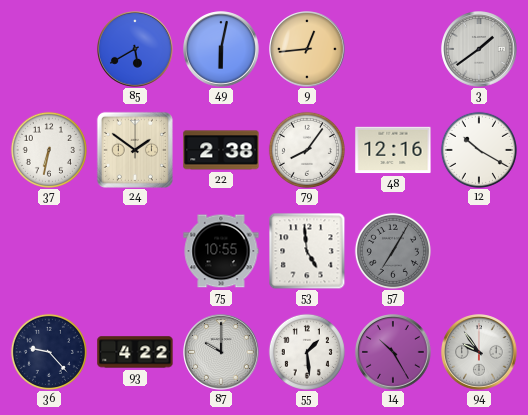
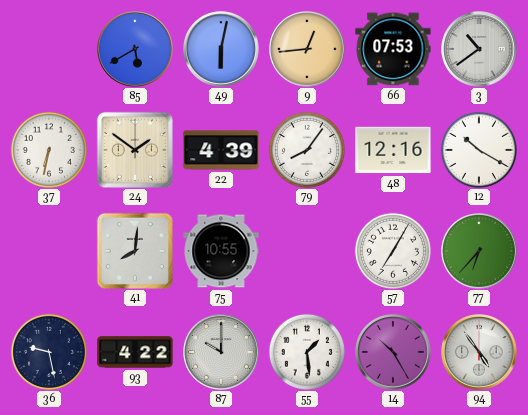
66: none -> 07:53
3: 1:39 -> 10:39
22: 2:38 -> 4:39
41: none -> 8:01
53: 4:59 -> none
57 dial: grey -> white
77: none -> 6:37
36: 9:23 -> 9:28
94: 9:54 -> 4:54
